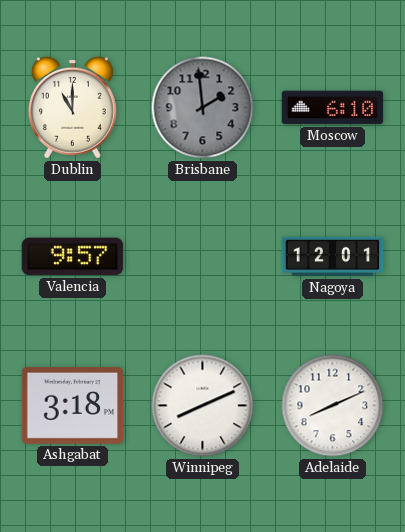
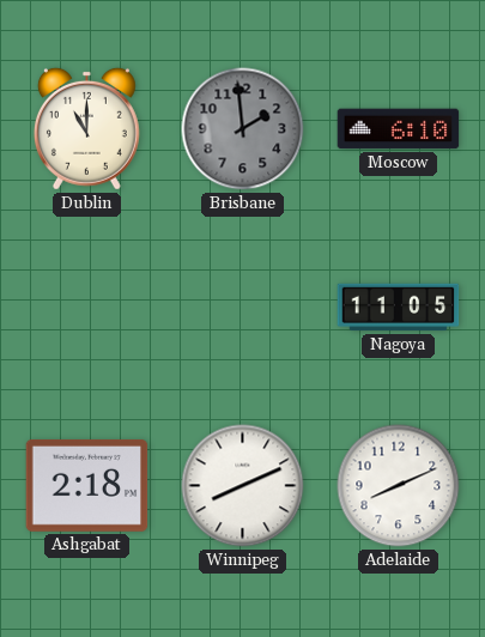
Valencia: 9:57 -> none
Nagoya: 12:01 -> 11:05
Ashgabat: 3:18 -> 2:18
